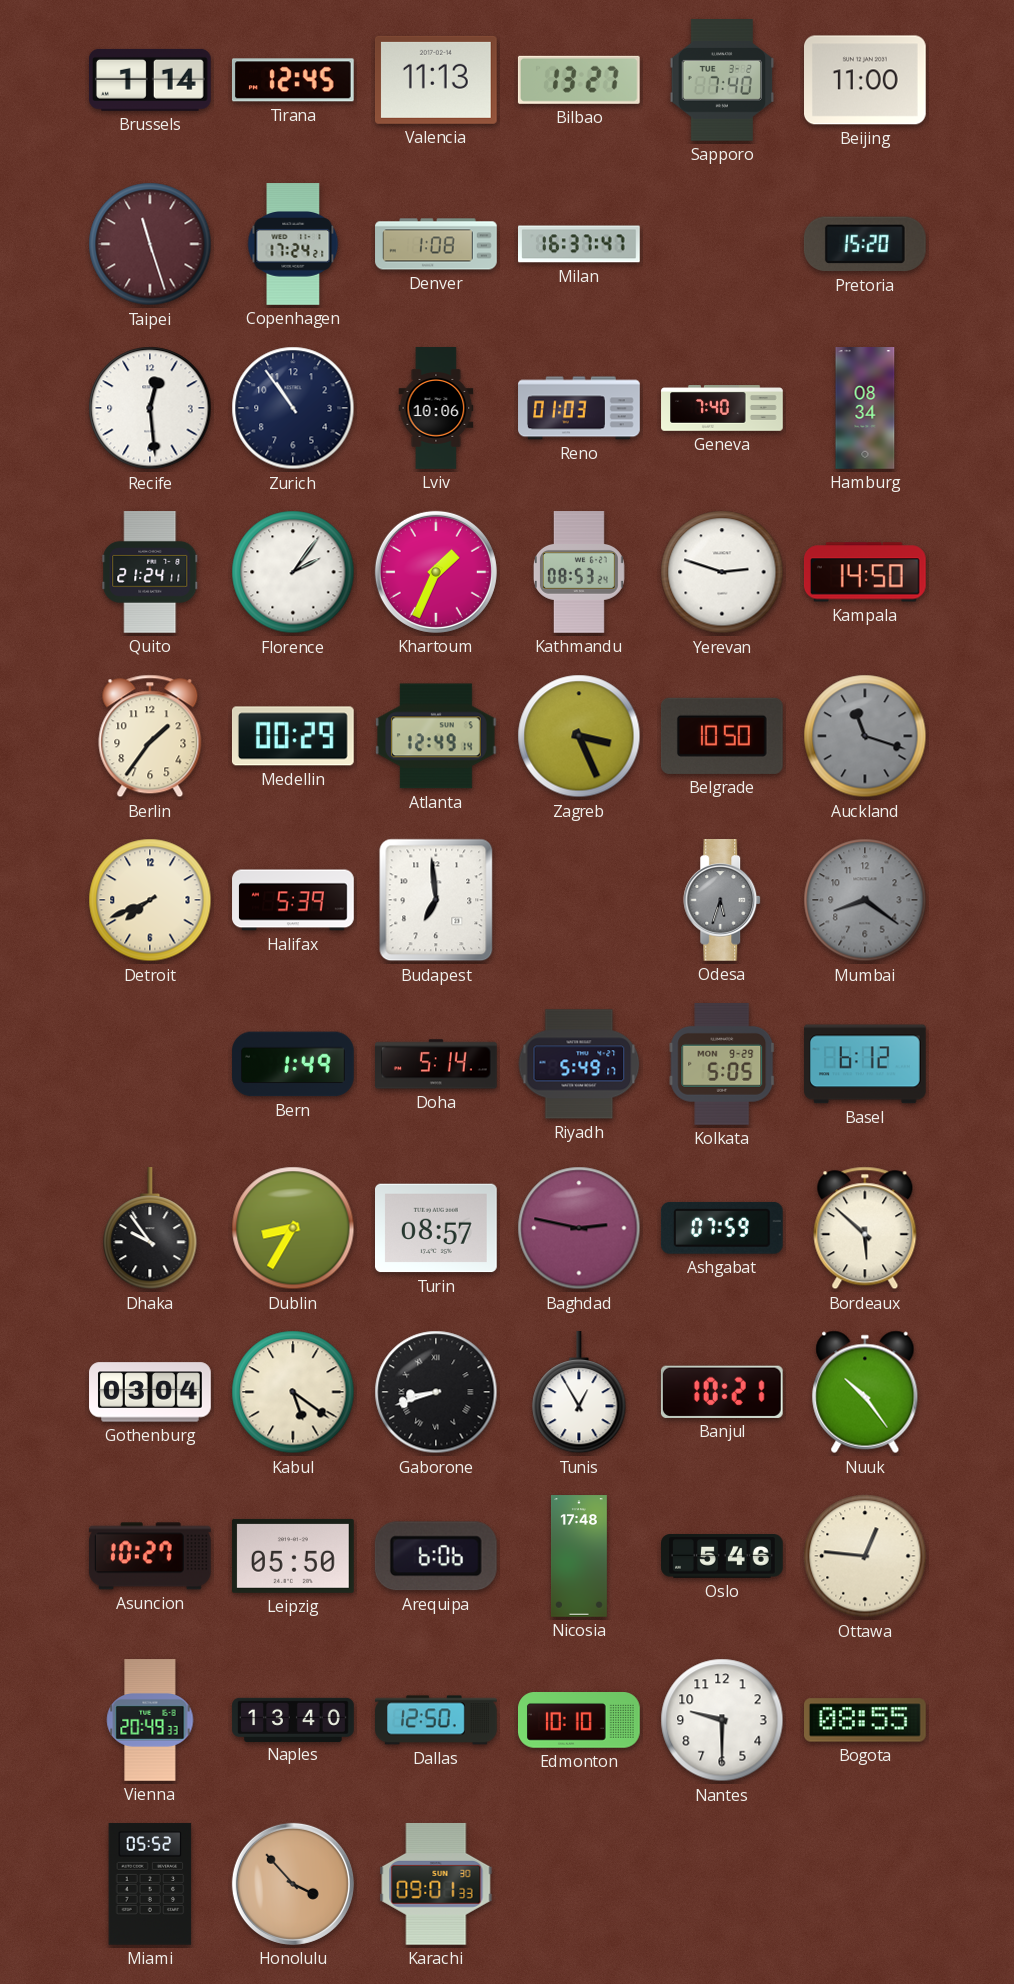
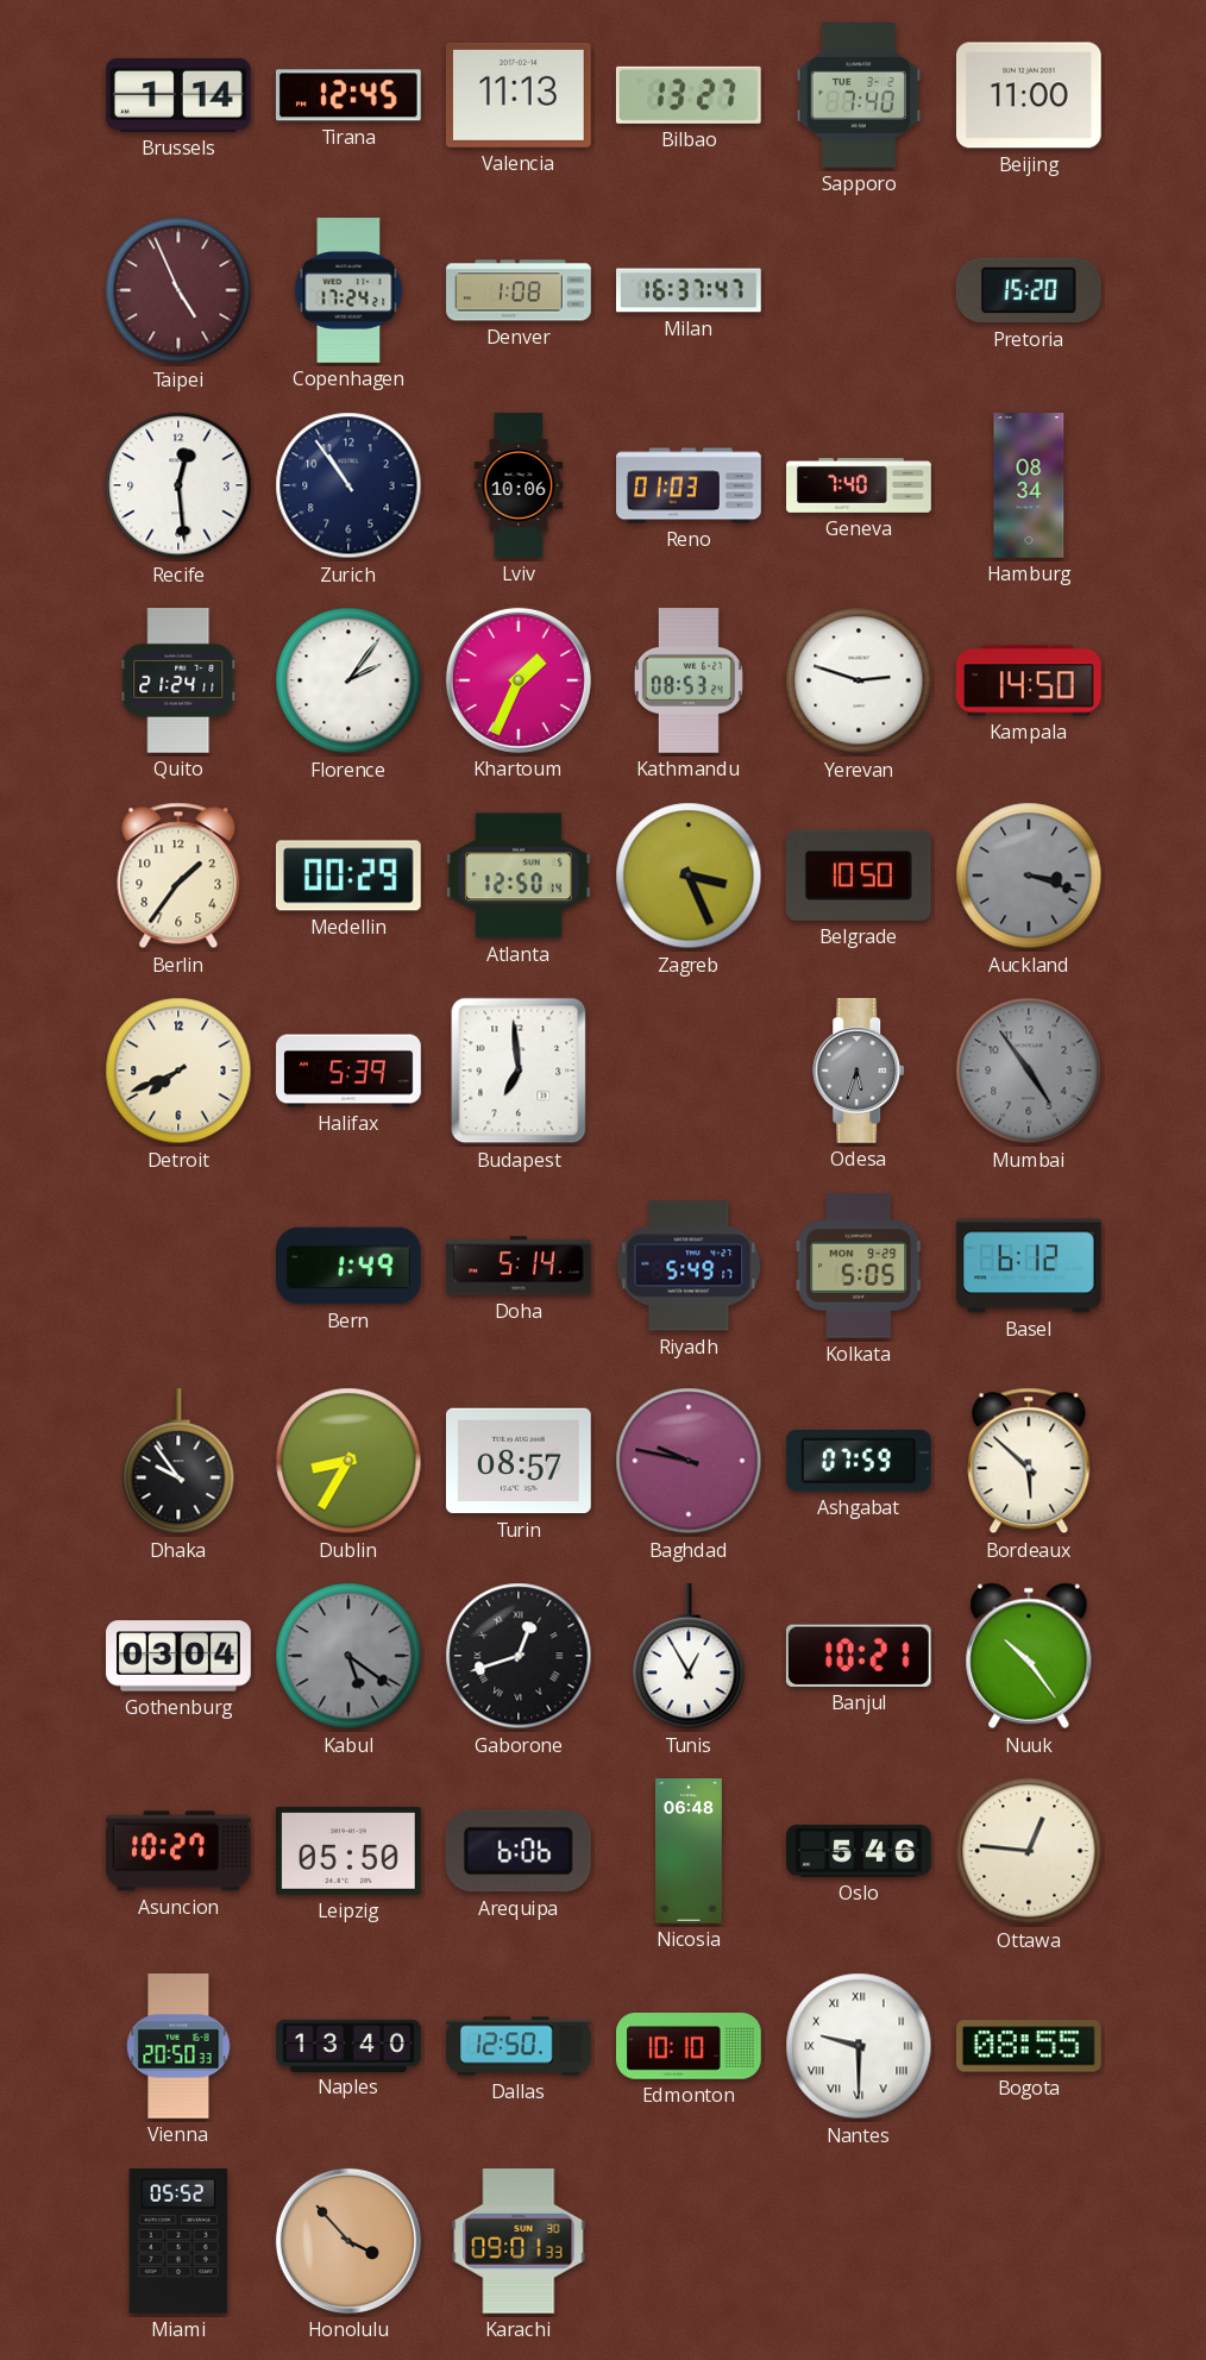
Taipei: 11:27 -> 4:56
Atlanta: 12:49 -> 12:50
Auckland: 11:18 -> 3:18
Mumbai: 8:21 -> 4:54
Baghdad: 2:47 -> 9:47
Kabul dial: cream -> grey
Gaborone: 8:42 -> 12:42
Nicosia: 17:48 -> 06:48
Vienna: 20:49 -> 20:50
Nantes numerals: Arabic -> Roman
